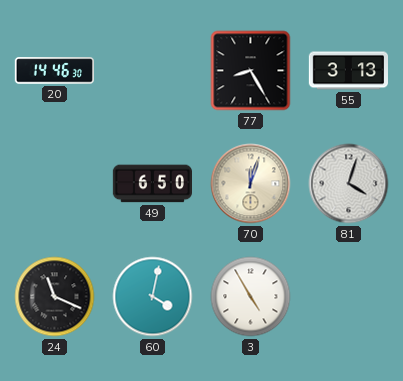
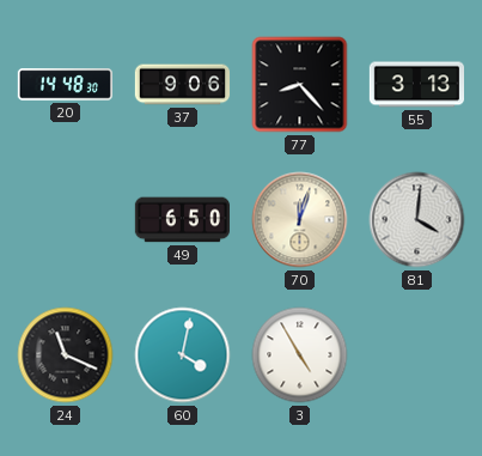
20: 14:46 -> 14:48
37: none -> 9:06
77: 8:25 -> 8:23
81: 4:03 -> 4:01
